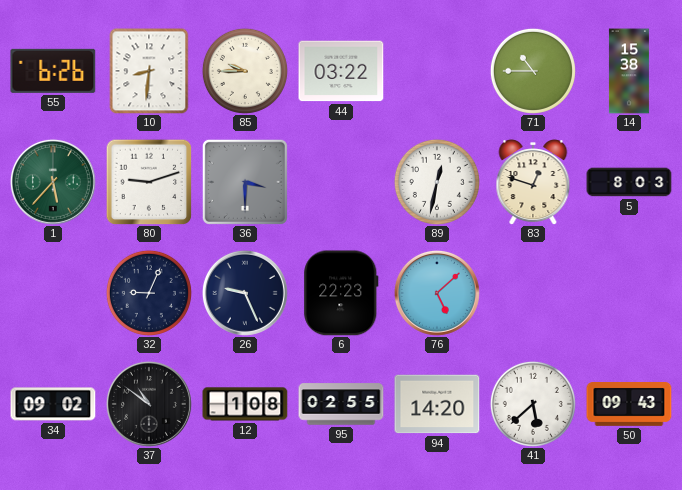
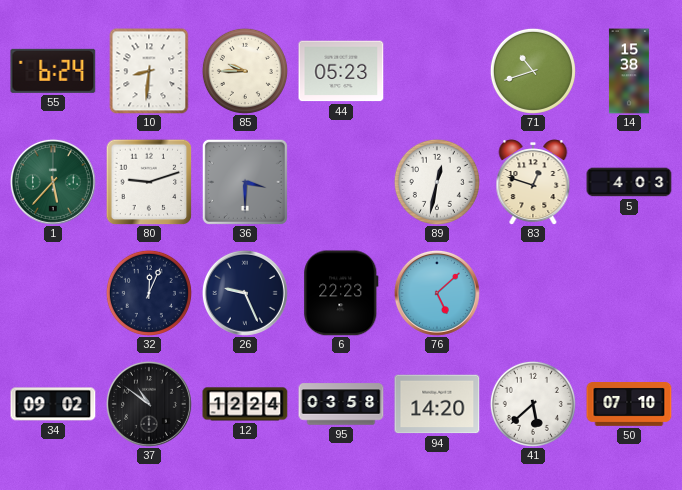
55: 6:26 -> 6:24
44: 03:22 -> 05:23
71: 10:45 -> 10:42
5: 8:03 -> 4:03
32: 9:04 -> 12:04
12: 1:08 -> 12:24
95: 02:55 -> 03:58
50: 09:43 -> 07:10
